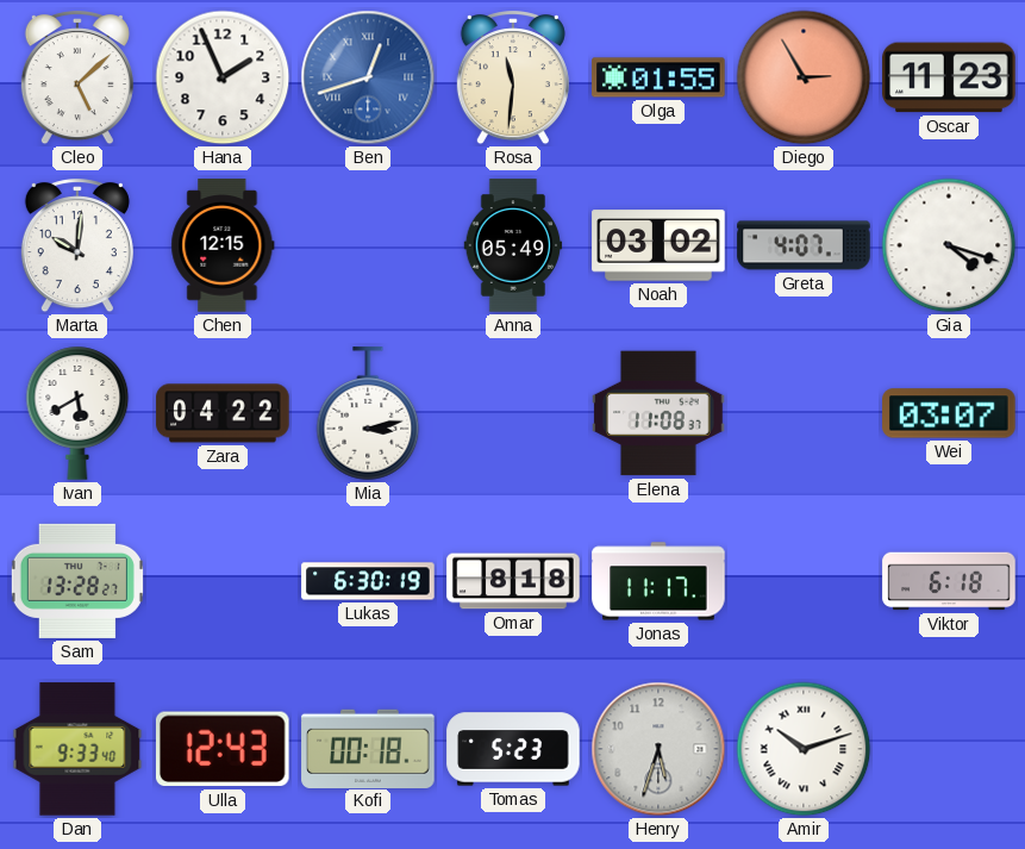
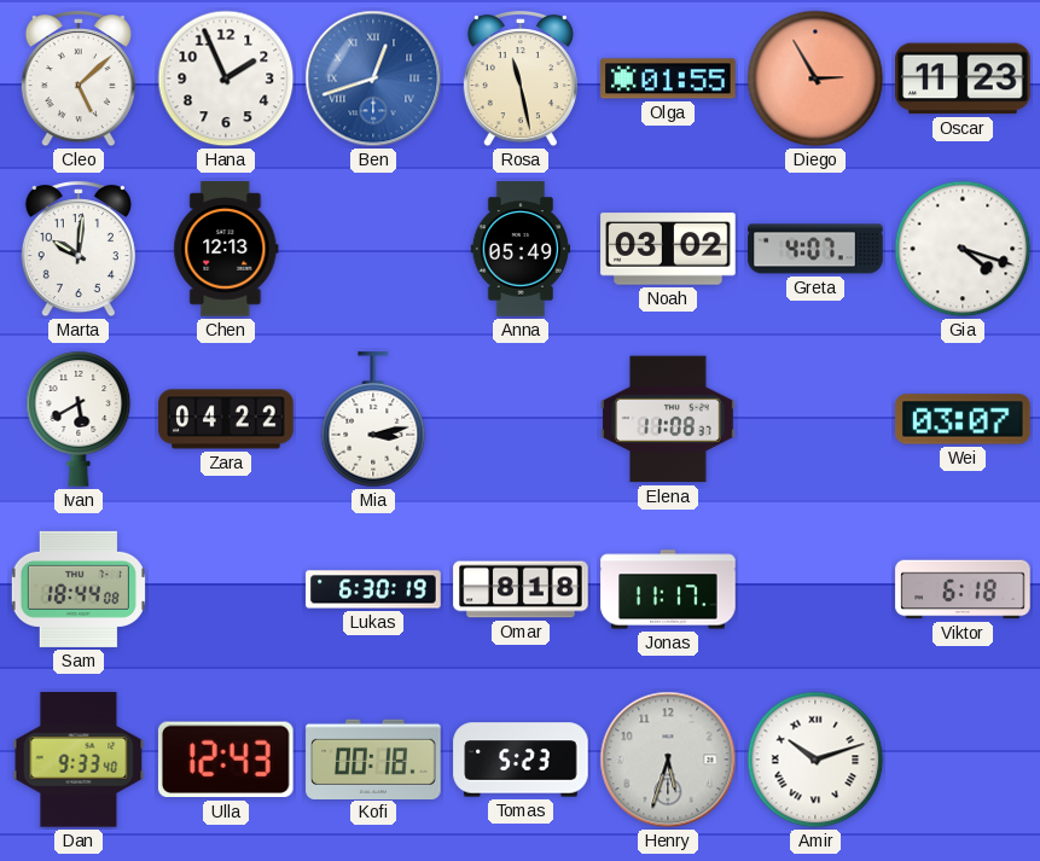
Rosa: 11:31 -> 11:28
Chen: 12:15 -> 12:13
Sam: 13:28 -> 18:44
